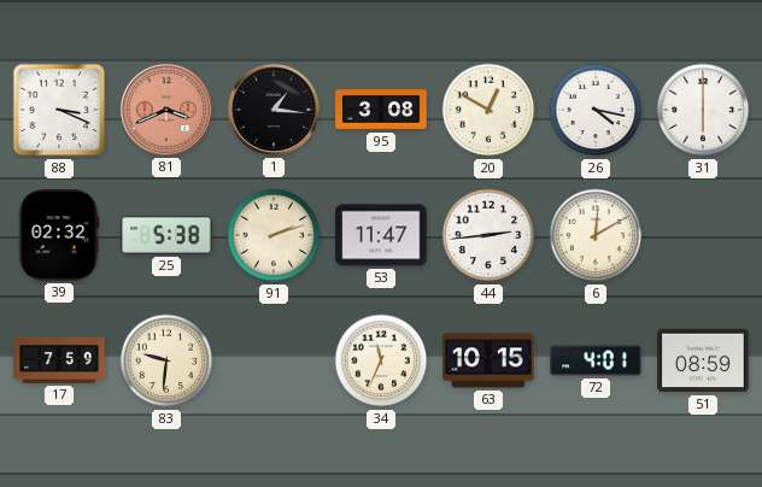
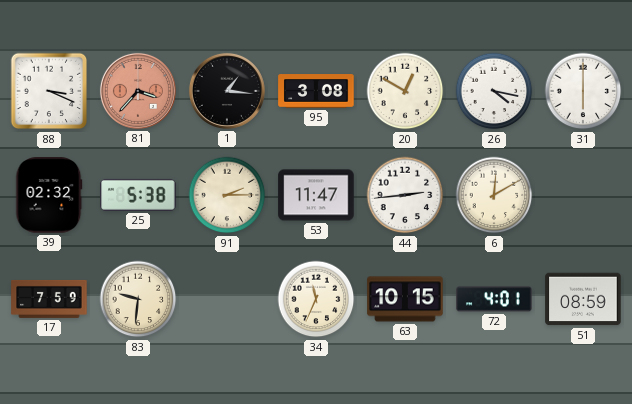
81: 3:41 -> 3:37
91: 2:12 -> 2:15
